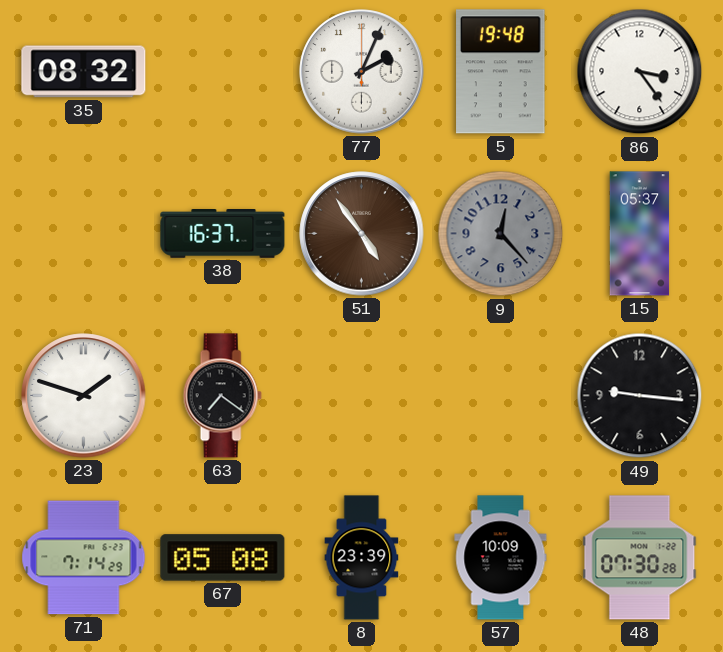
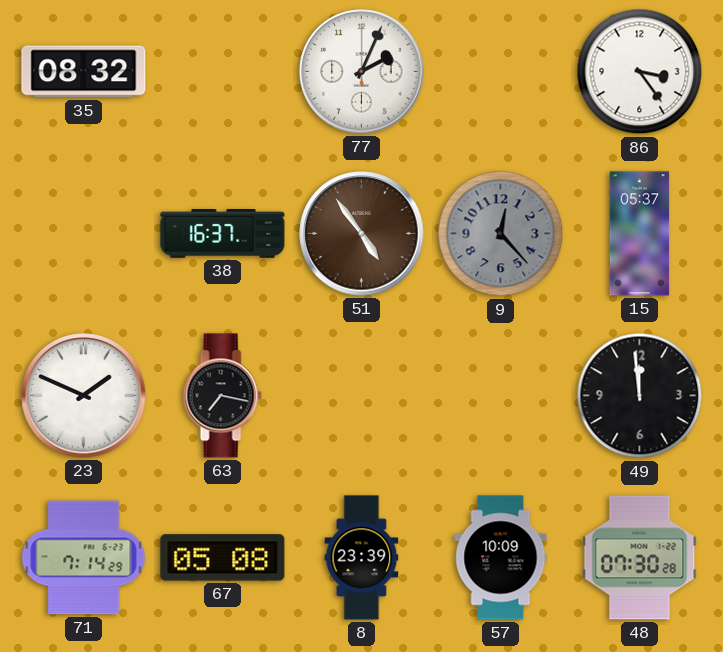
5: 19:48 -> none
23: 1:48 -> 1:49
63: 7:21 -> 7:17
49: 9:16 -> 11:59
